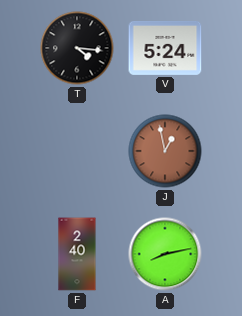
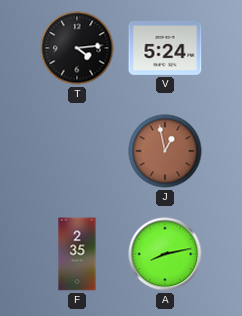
T: 4:16 -> 4:14
F: 2:40 -> 2:35
